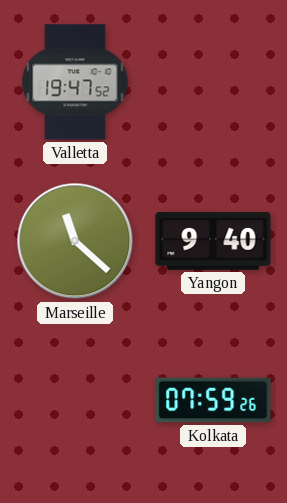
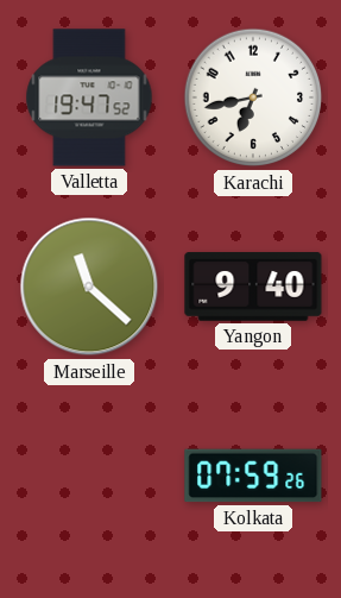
Karachi: none -> 6:43
